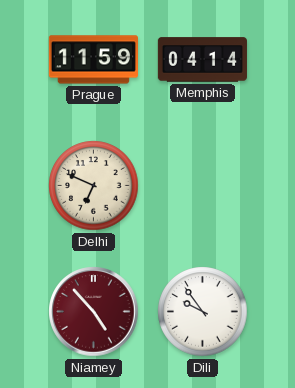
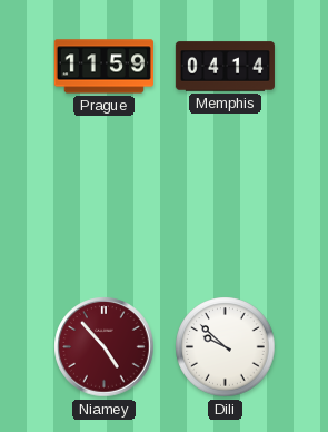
Delhi: 6:49 -> none
Dili: 9:54 -> 9:52
